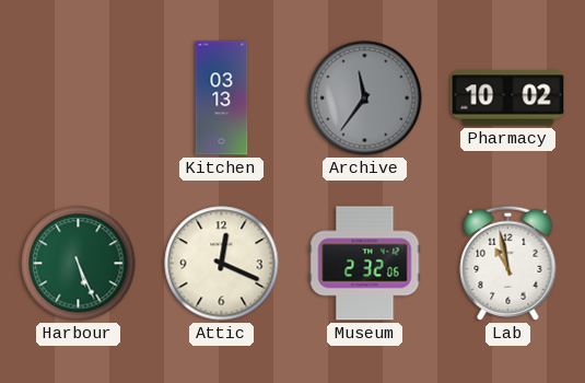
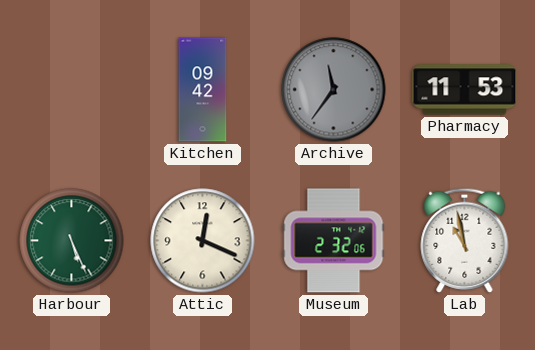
Kitchen: 03:13 -> 09:42
Pharmacy: 10:02 -> 11:53
